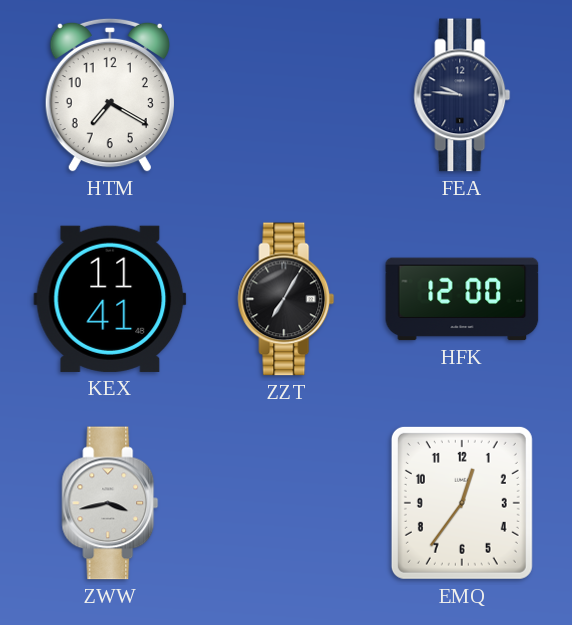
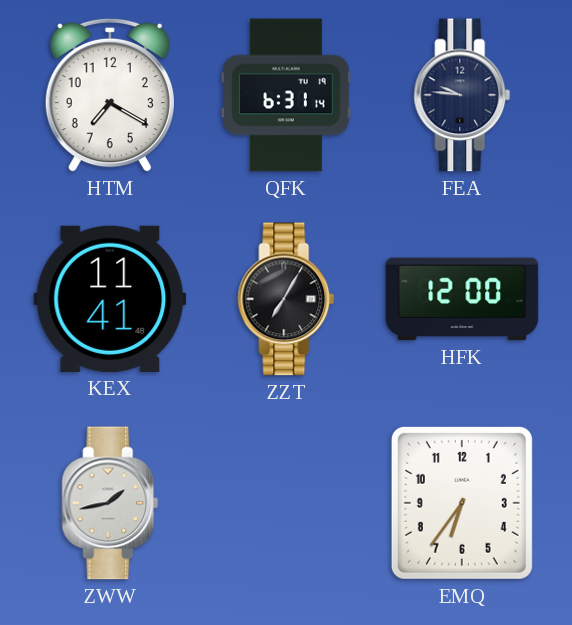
QFK: none -> 6:31
ZWW: 3:43 -> 1:43
EMQ: 12:36 -> 6:36
